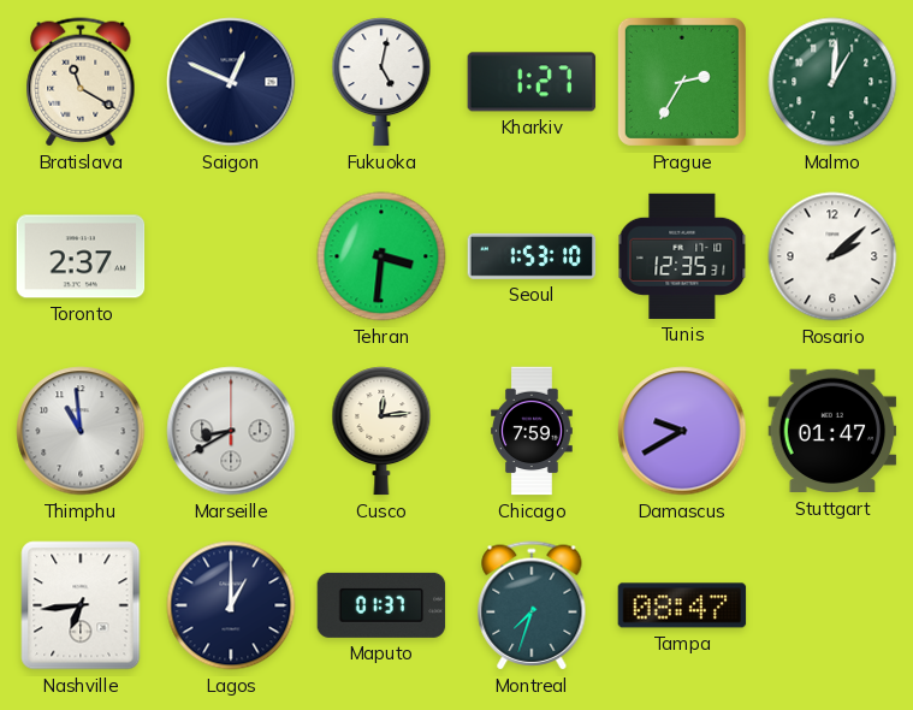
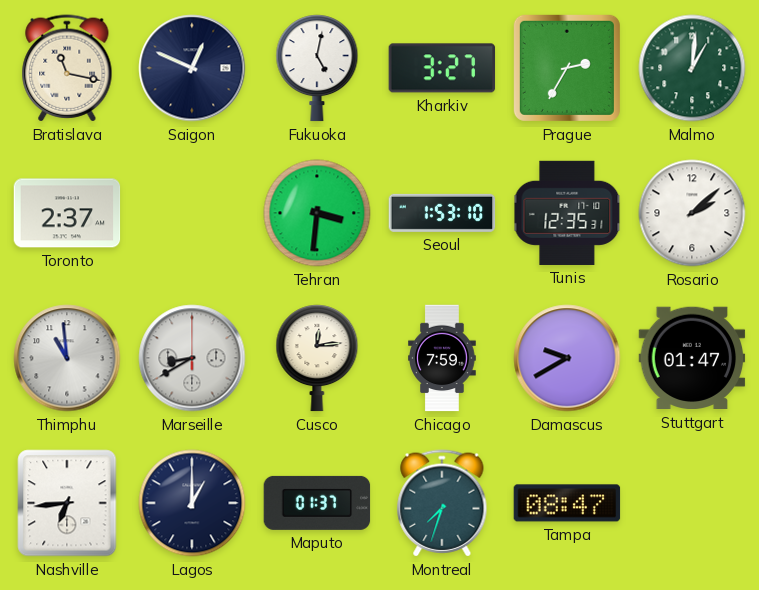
Bratislava: 11:20 -> 11:17
Kharkiv: 1:27 -> 3:27
